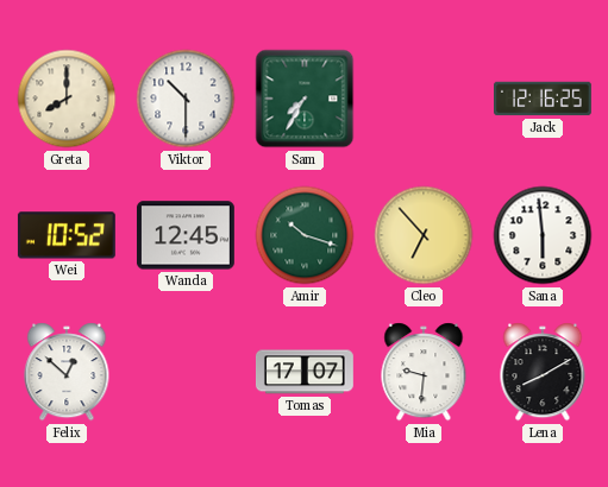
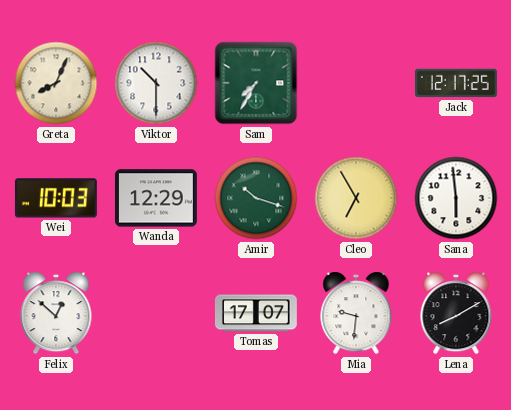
Greta: 8:00 -> 8:04
Jack: 12:16 -> 12:17
Wei: 10:52 -> 10:03
Wanda: 12:45 -> 12:29
Cleo: 6:53 -> 6:55
